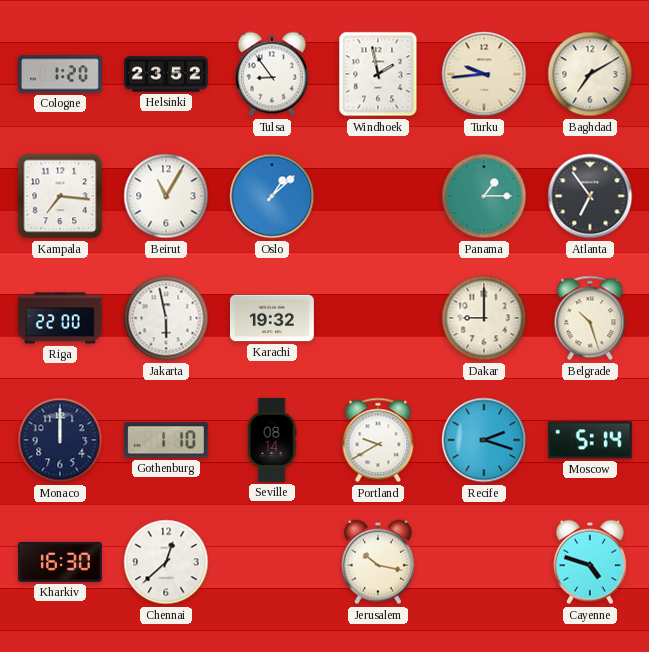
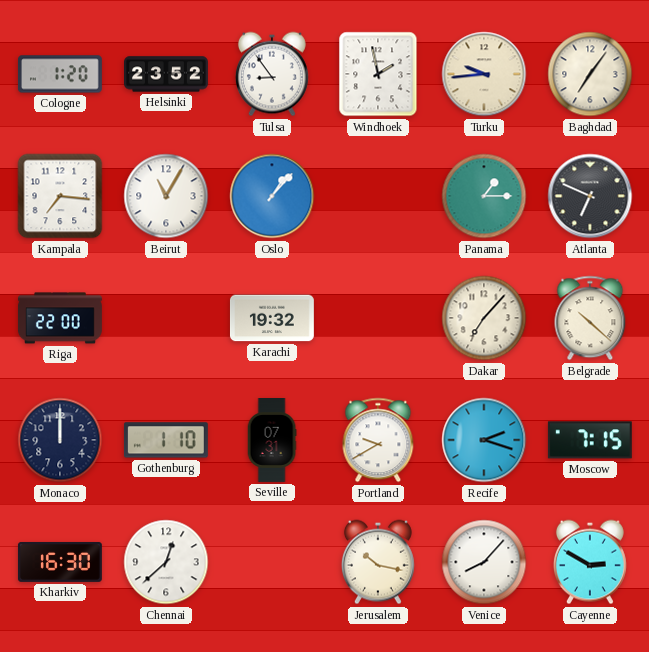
Baghdad: 7:10 -> 7:06
Oslo: 1:08 -> 1:07
Atlanta: 6:54 -> 6:49
Jakarta: 5:58 -> none
Dakar: 9:00 -> 7:07
Belgrade: 10:27 -> 10:22
Seville: 08:14 -> 07:31
Moscow: 5:14 -> 7:15
Venice: none -> 8:07
Cayenne: 4:48 -> 2:50
